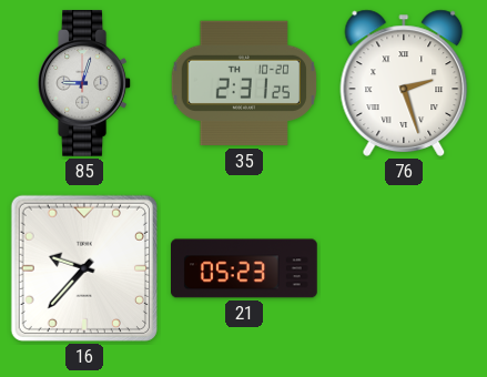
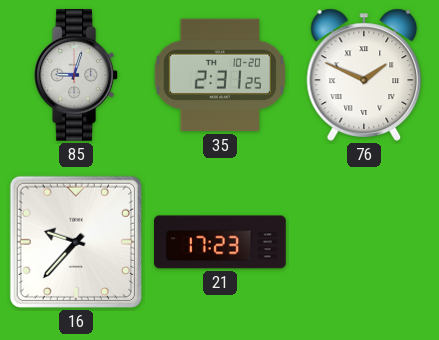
76: 2:27 -> 1:49
21: 05:23 -> 17:23
